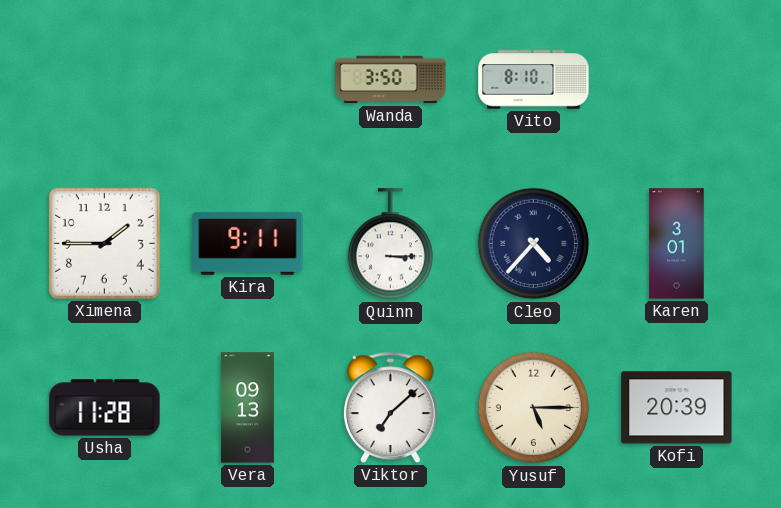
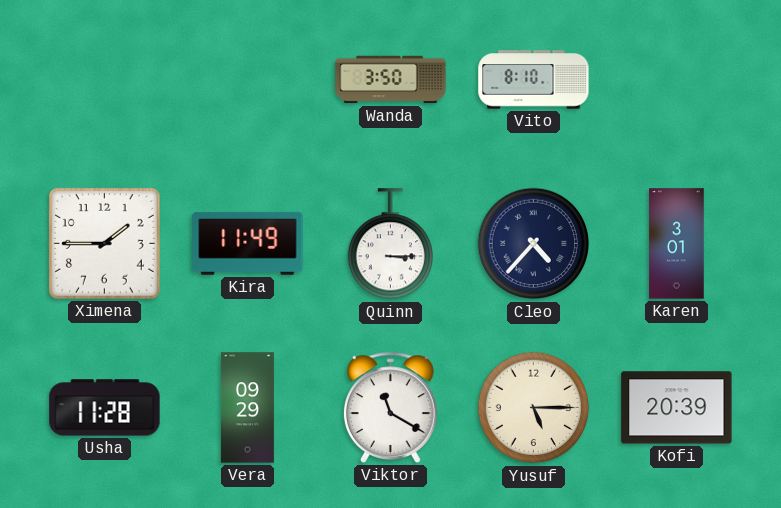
Kira: 9:11 -> 11:49
Vera: 09:13 -> 09:29
Viktor: 7:08 -> 11:20
